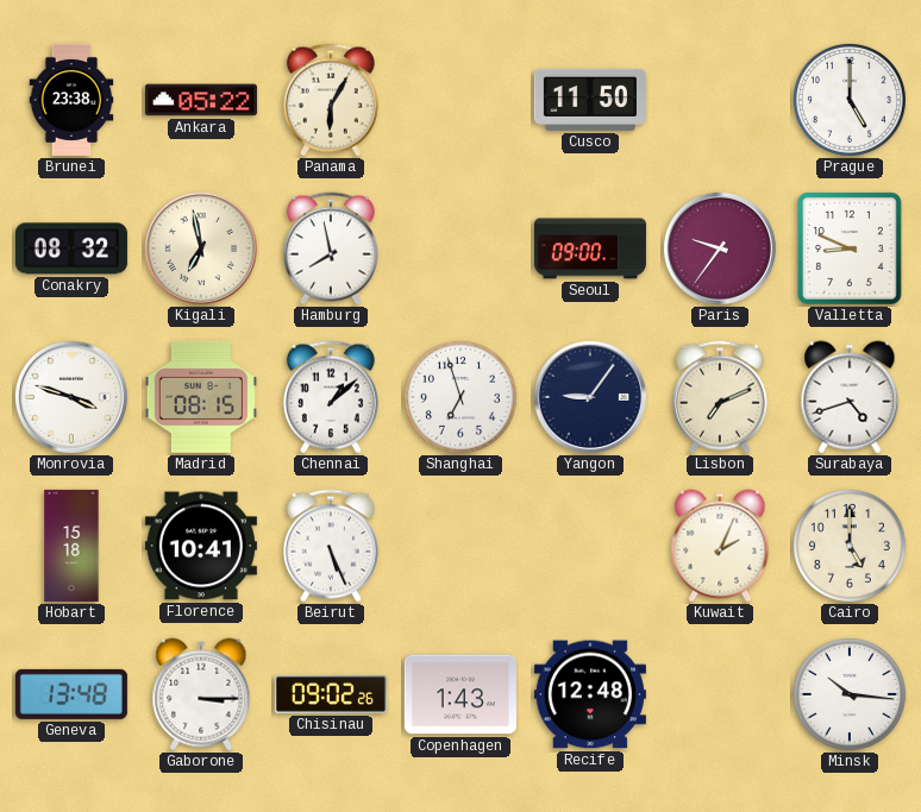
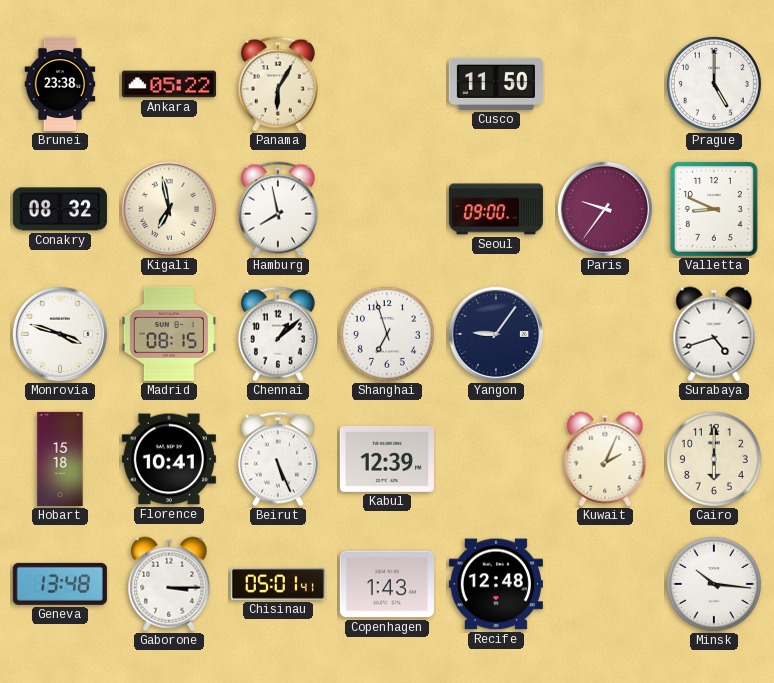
Lisbon: 7:11 -> none
Kabul: none -> 12:39
Cairo: 5:00 -> 6:00
Chisinau: 09:02 -> 05:01
